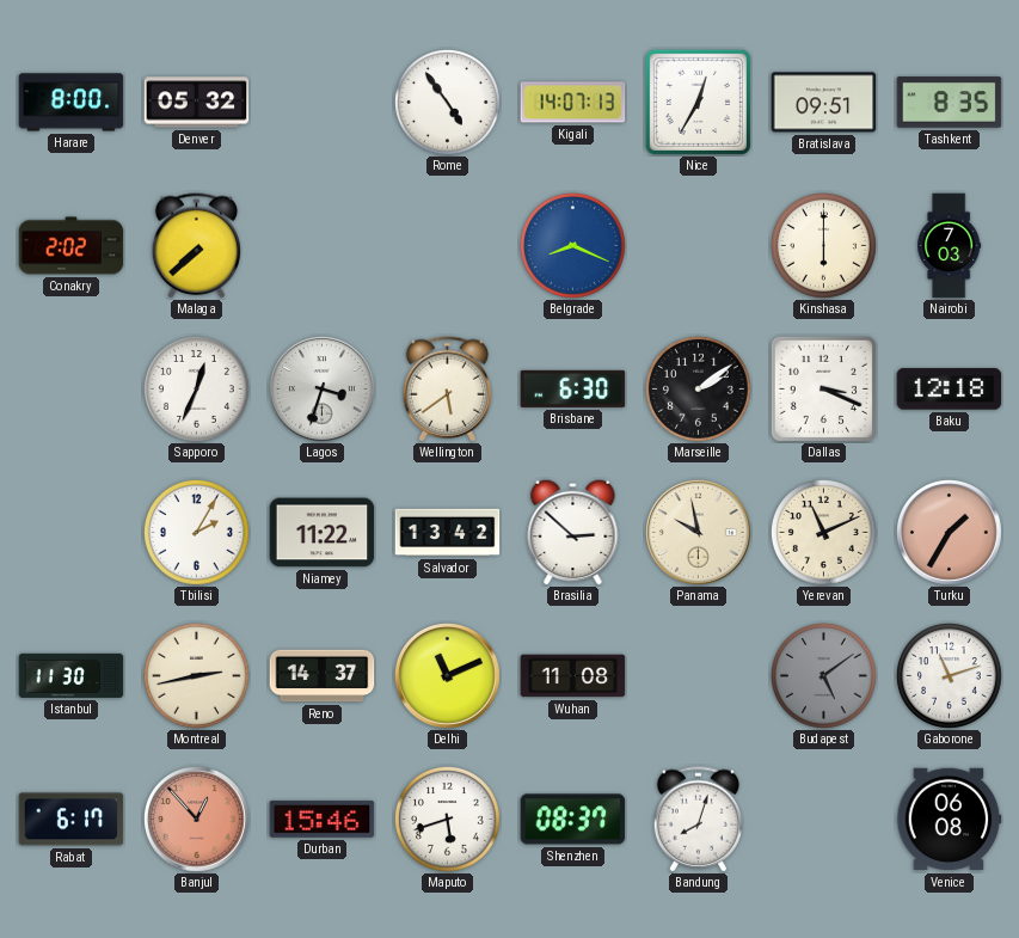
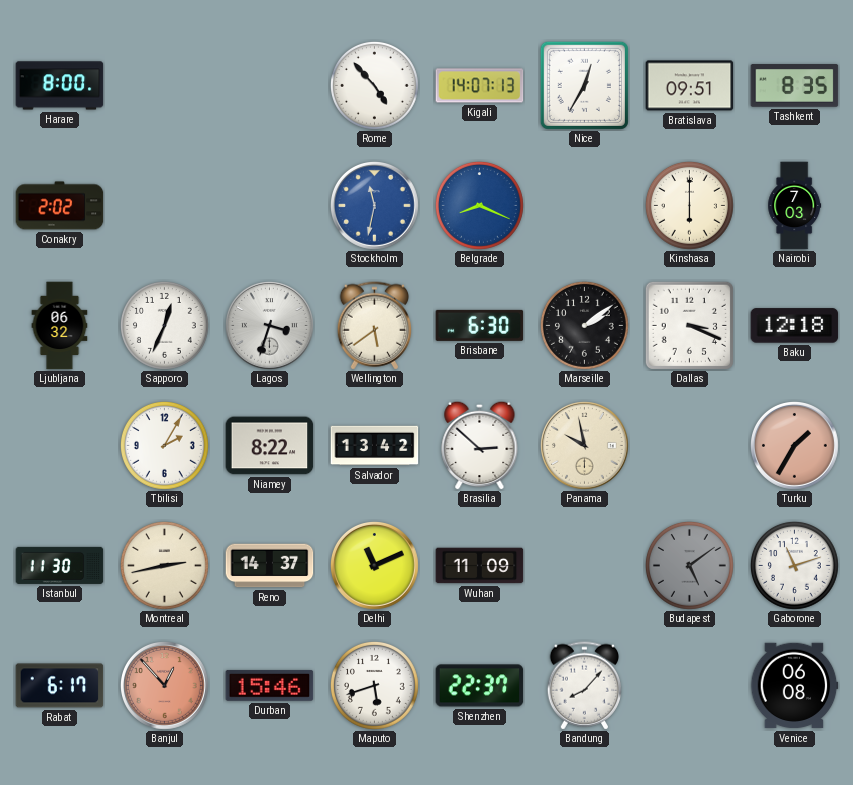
Denver: 05:32 -> none
Rome: 4:54 -> 4:53
Malaga: 7:38 -> none
Stockholm: none -> 11:32
Ljubljana: none -> 06:32
Niamey: 11:22 -> 8:22
Yerevan: 11:11 -> none
Wuhan: 11:08 -> 11:09
Shenzhen: 08:37 -> 22:37
Bandung: 8:03 -> 8:07
